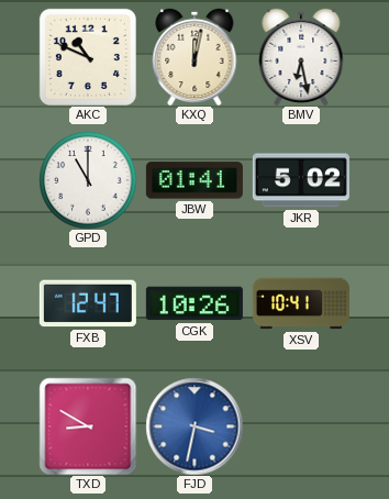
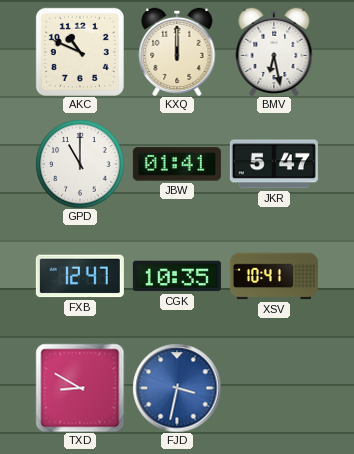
KXQ: 12:02 -> 12:00
JKR: 5:02 -> 5:47
CGK: 10:26 -> 10:35
